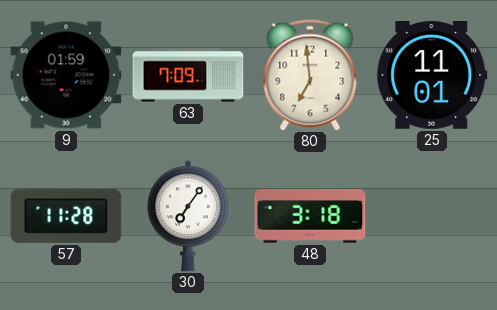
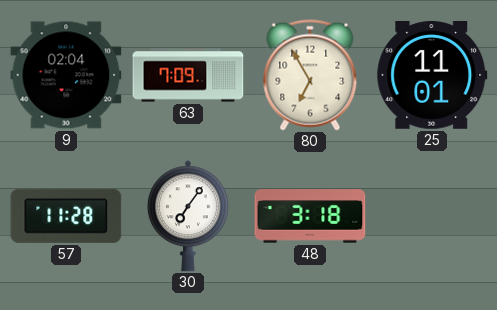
9: 01:59 -> 02:04
80: 6:59 -> 6:55
